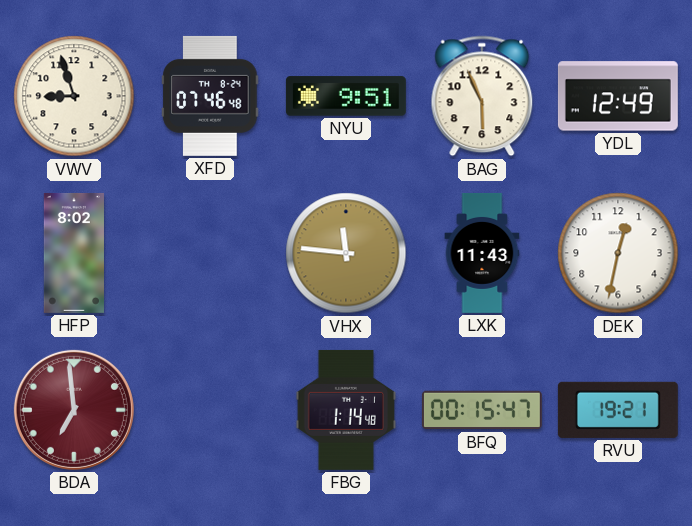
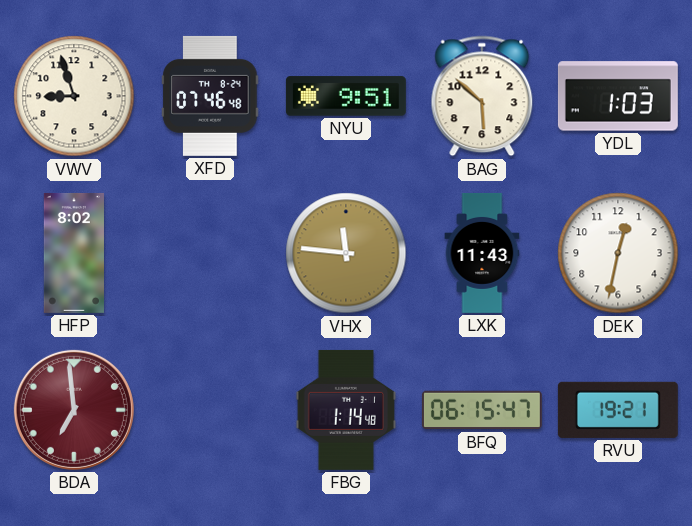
BAG: 5:56 -> 5:52
YDL: 12:49 -> 1:03
BFQ: 00:15 -> 06:15
